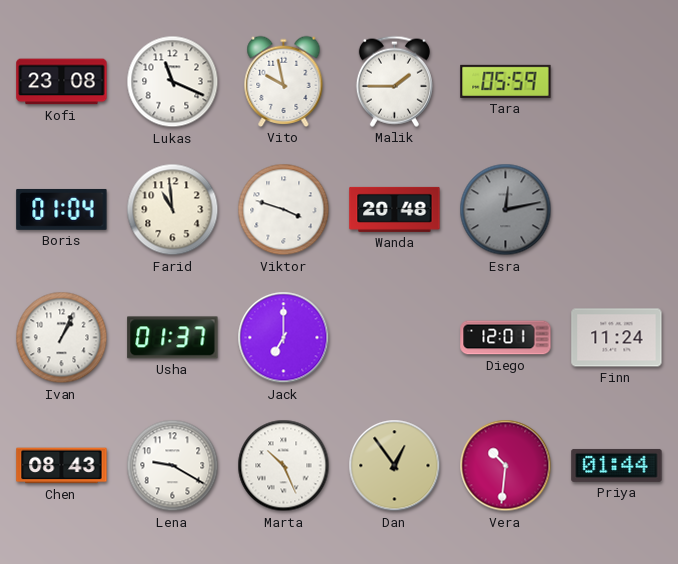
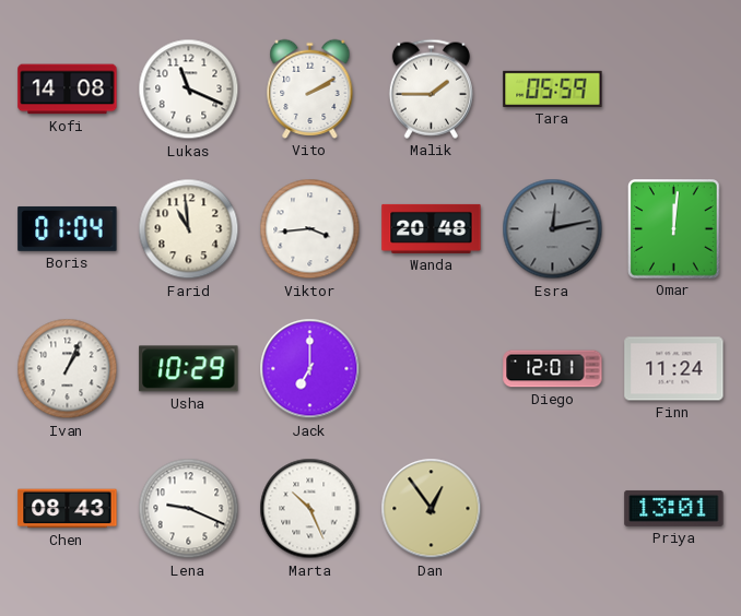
Kofi: 23:08 -> 14:08
Vito: 9:58 -> 2:10
Viktor: 3:48 -> 3:44
Omar: none -> 12:01
Usha: 01:37 -> 10:29
Lena: 9:20 -> 9:19
Vera: 10:31 -> none
Priya: 01:44 -> 13:01
